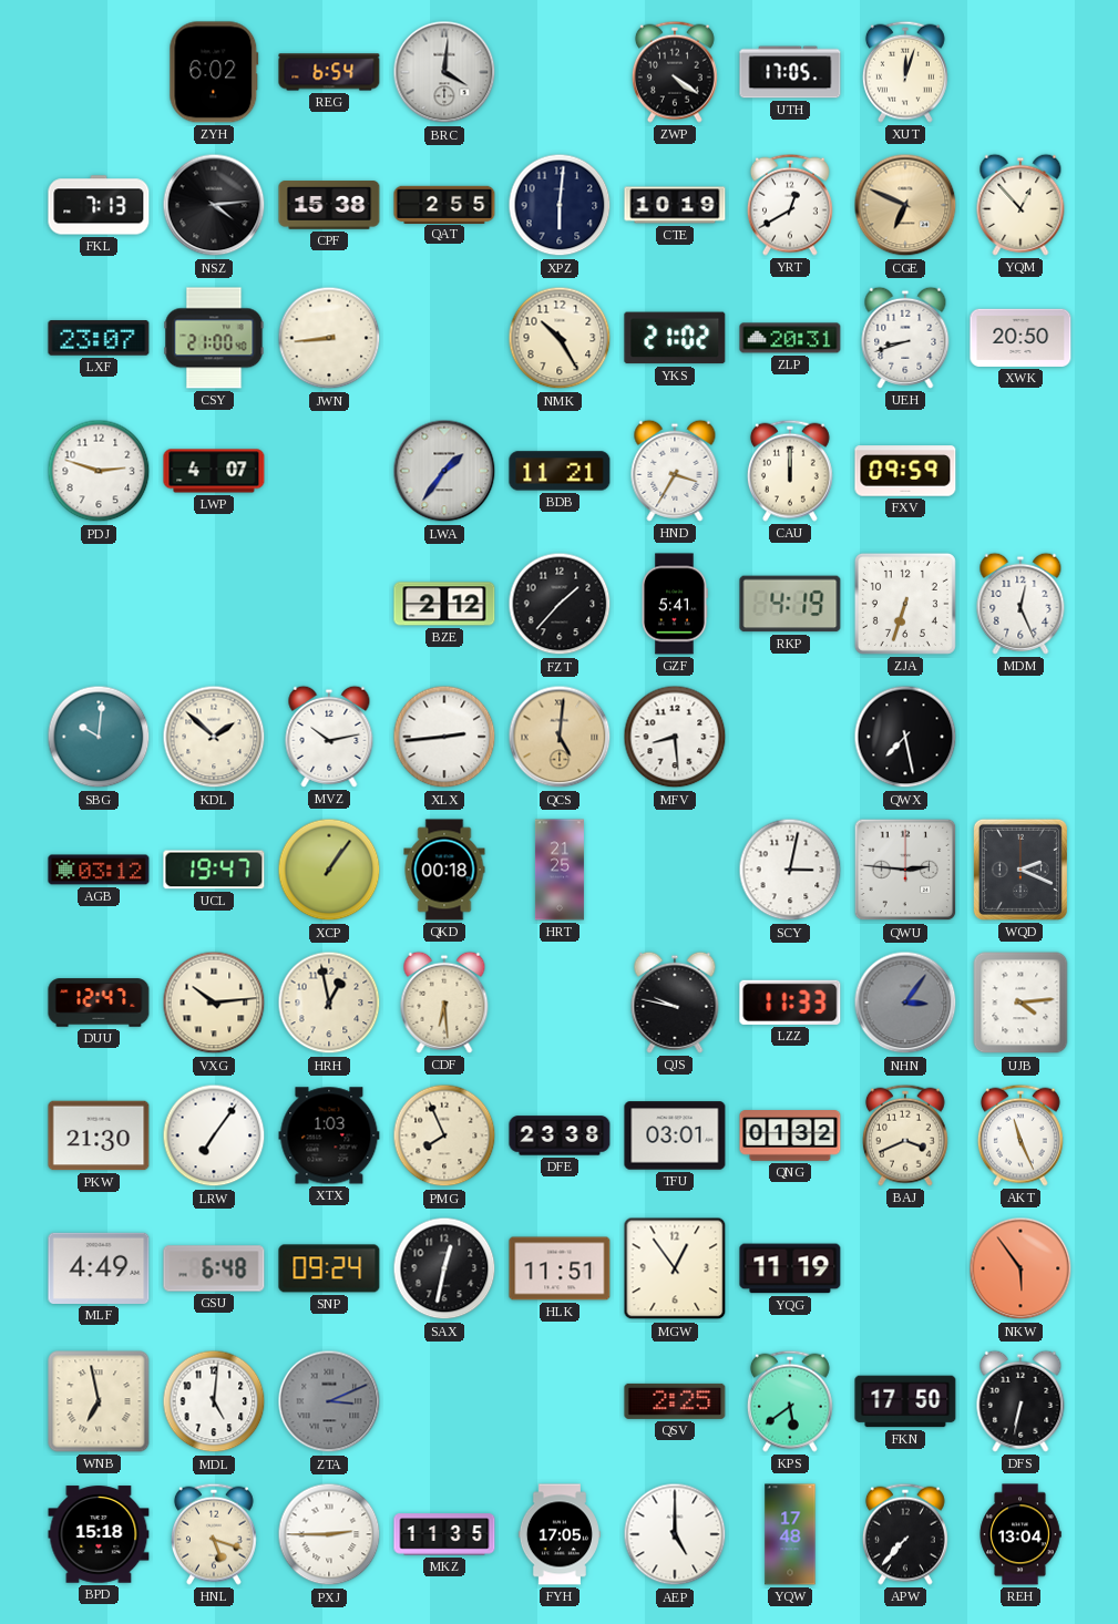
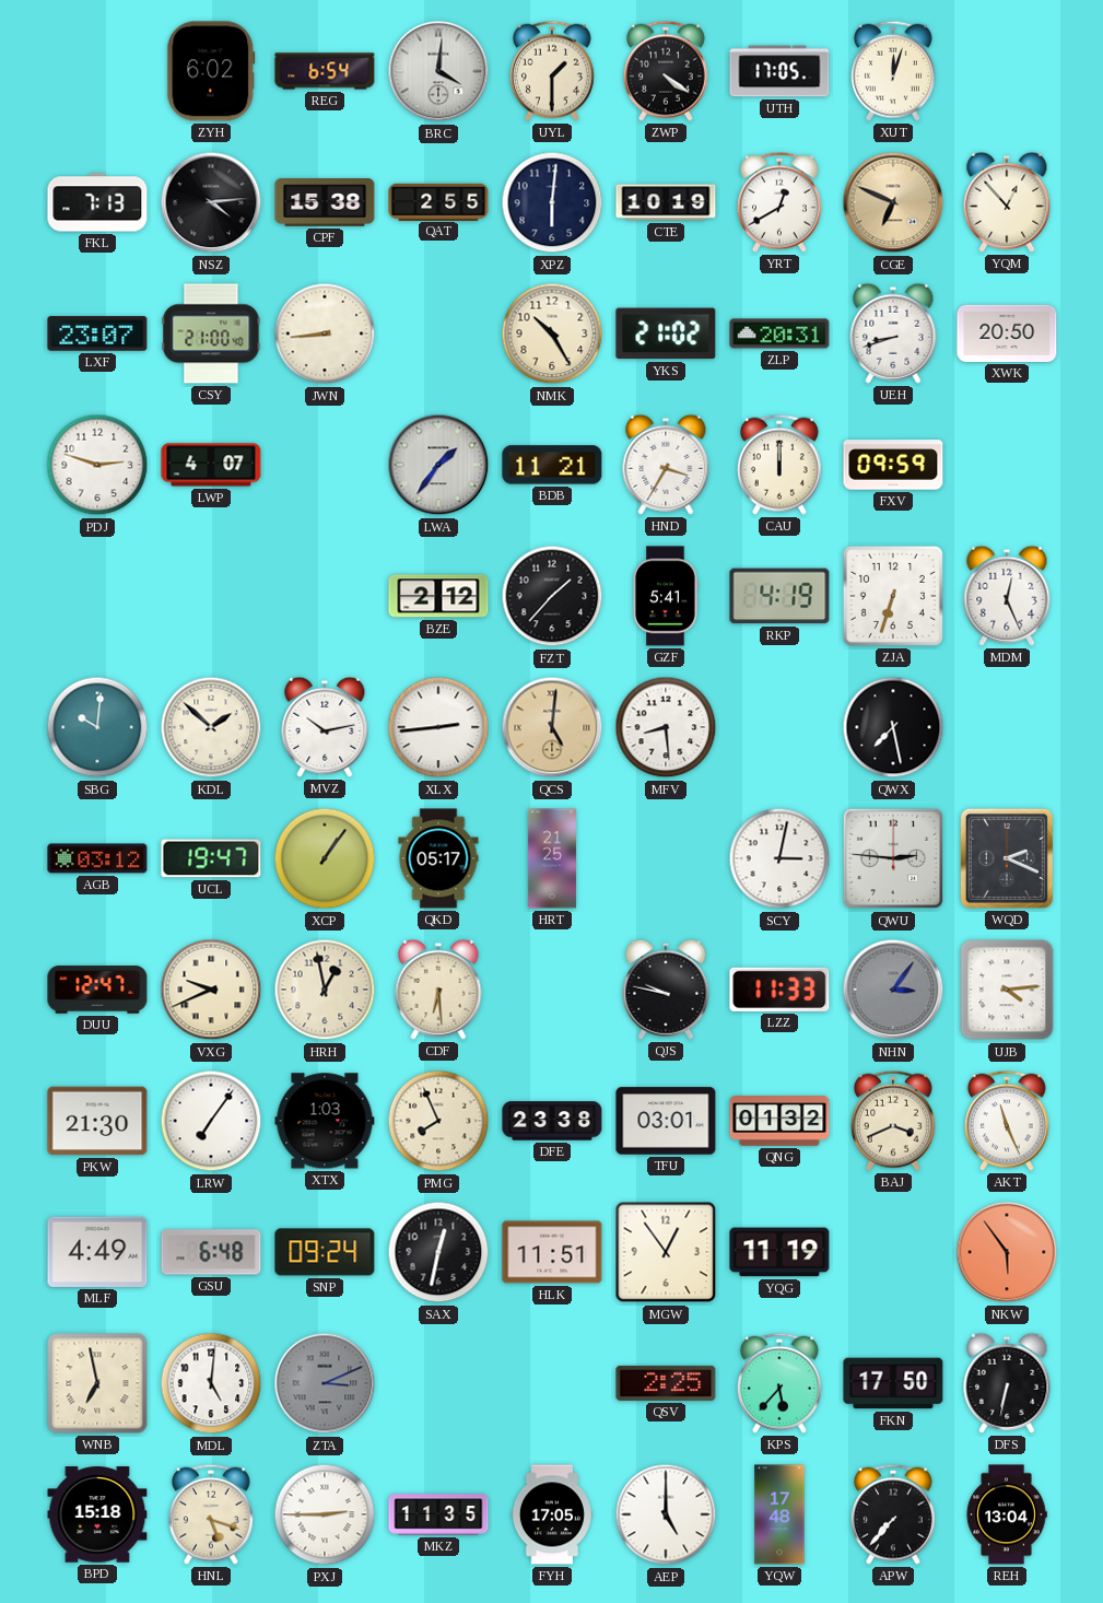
UYL: none -> 1:30
QKD: 00:18 -> 05:17
VXG: 10:14 -> 9:41
KPS: 5:39 -> 5:37
